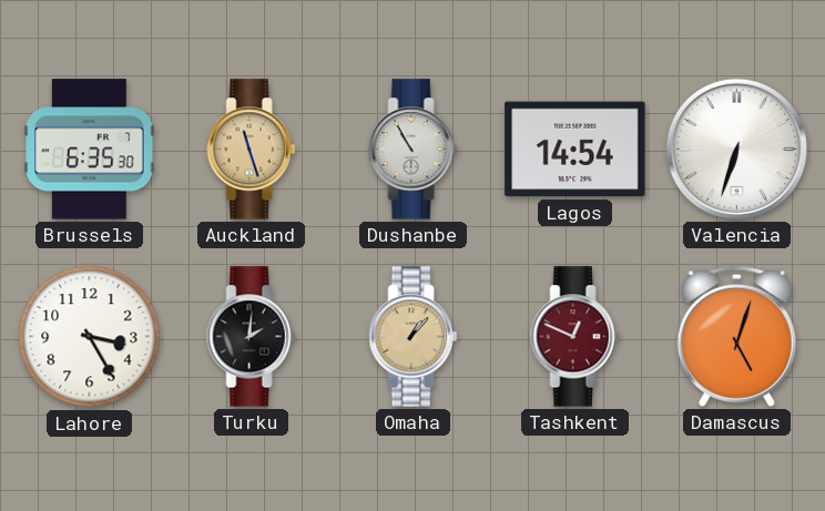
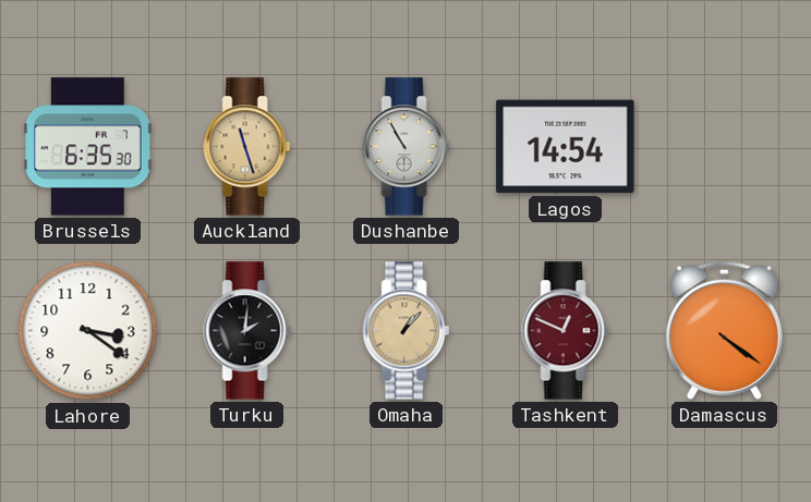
Valencia: 6:33 -> none
Lahore: 3:25 -> 3:21
Damascus: 5:03 -> 4:21
